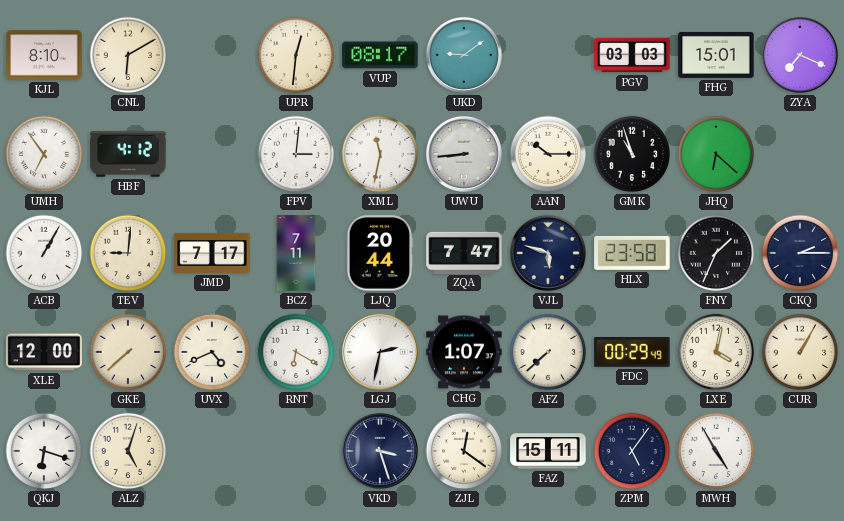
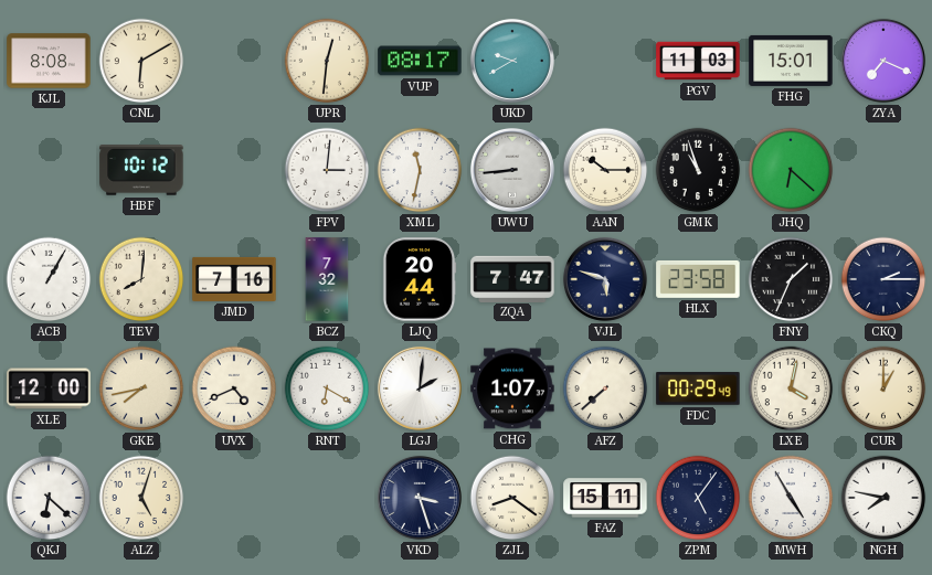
KJL: 8:10 -> 8:08
UKD: 9:09 -> 9:40
PGV: 03:03 -> 11:03
UMH: 6:54 -> none
HBF: 4:12 -> 10:12
TEV: 9:01 -> 8:01
JMD: 7:17 -> 7:16
BCZ: 7:11 -> 7:32
GKE: 7:38 -> 7:43
LGJ: 2:32 -> 2:01
CUR: 1:05 -> 1:00
QKJ: 6:18 -> 6:22
ZJL: 12:21 -> 8:21
NGH: none -> 7:47
